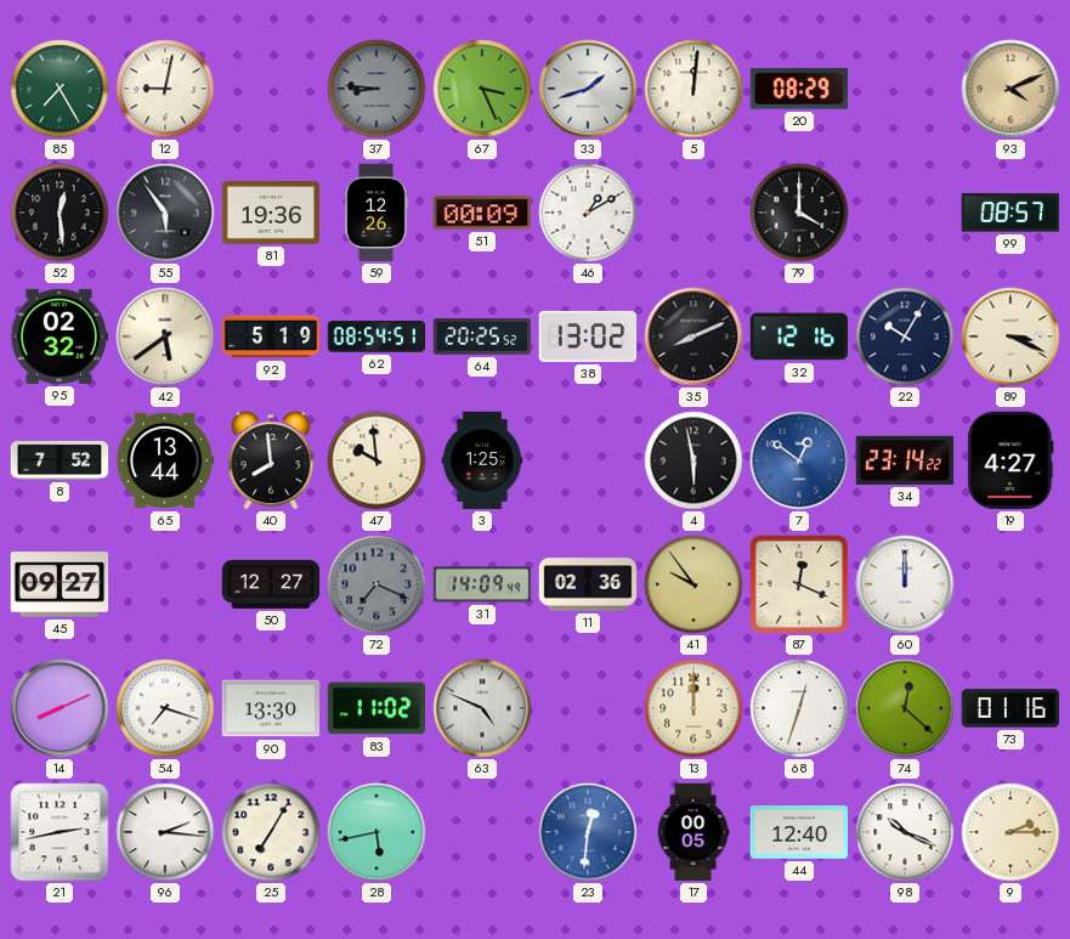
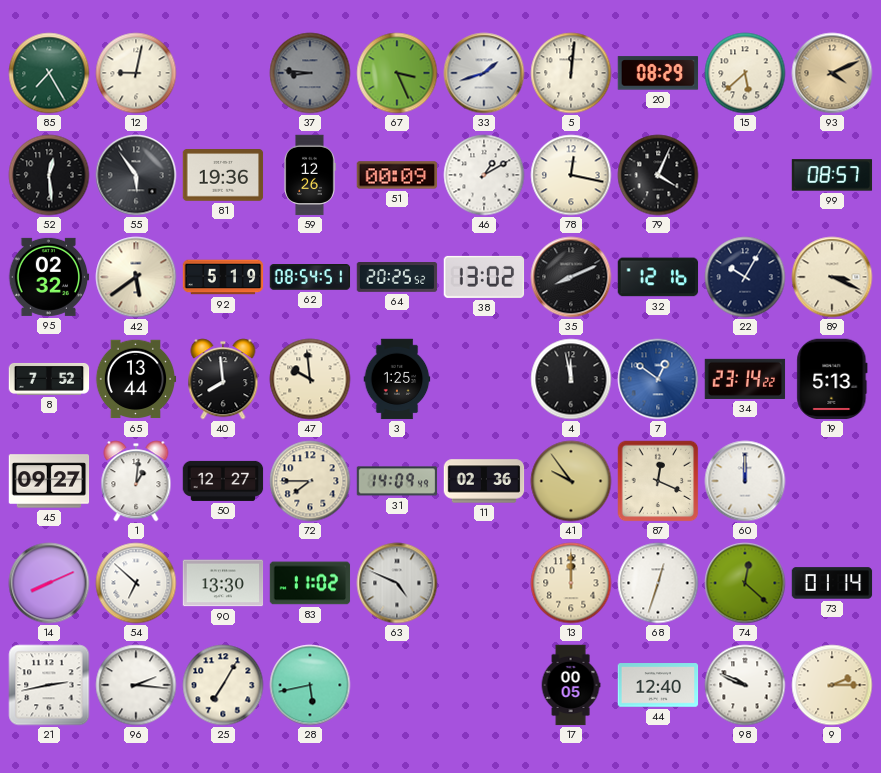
15: none -> 5:38
78: none -> 12:17
79: 4:00 -> 4:04
4: 5:58 -> 11:58
19: 4:27 -> 5:13
1: none -> 1:01
72: 7:19 -> 7:45
72 dial: grey -> cream
54: 7:18 -> 6:52
73: 01:16 -> 01:14
23: 12:31 -> none
98: 10:19 -> 9:49
